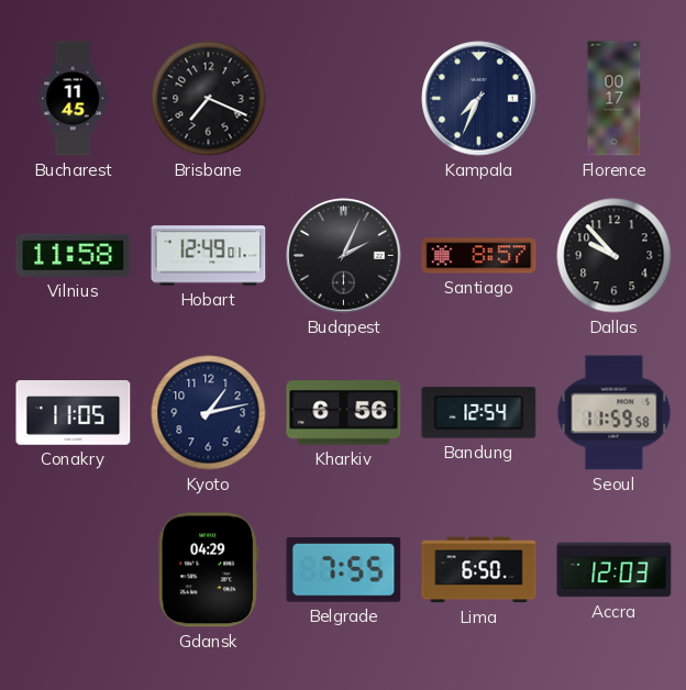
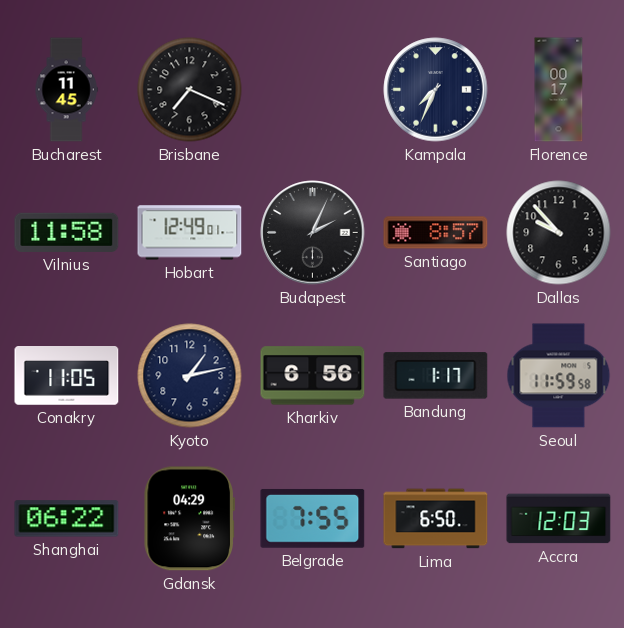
Bandung: 12:54 -> 1:17
Shanghai: none -> 06:22
